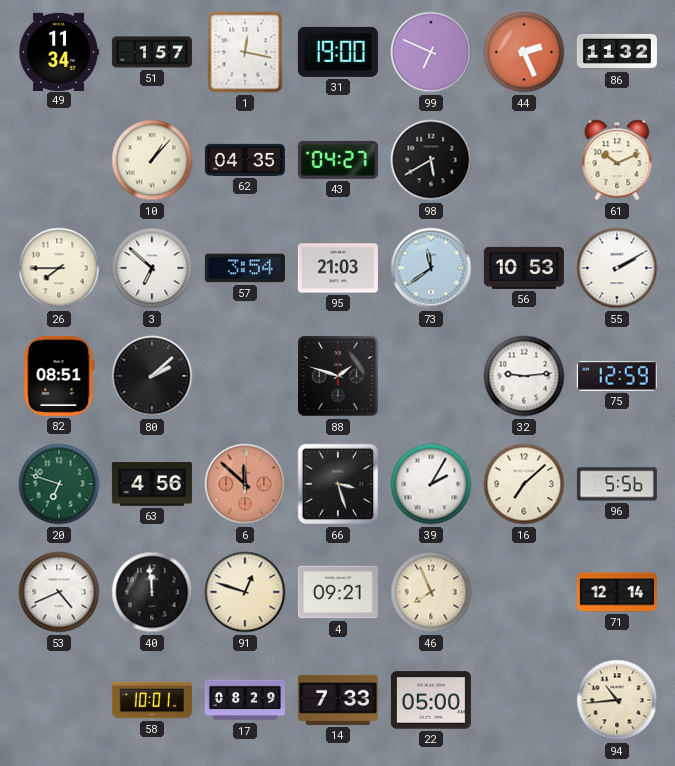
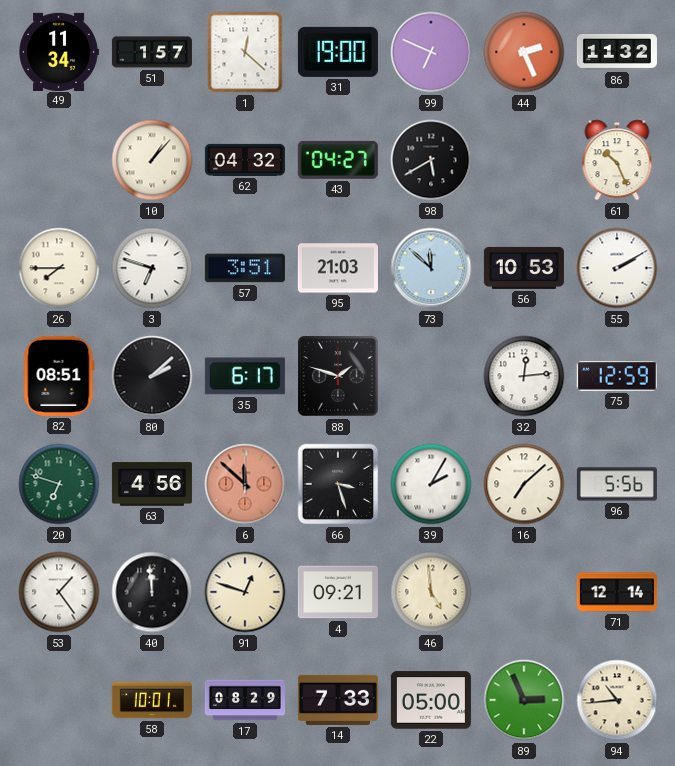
1: 12:17 -> 12:22
62: 04:35 -> 04:32
61: 10:11 -> 10:26
3: 6:52 -> 6:48
57: 3:54 -> 3:51
73: 11:39 -> 11:52
35: none -> 6:17
32: 9:14 -> 12:14
53: 4:41 -> 1:24
46: 7:56 -> 4:59
89: none -> 2:56
